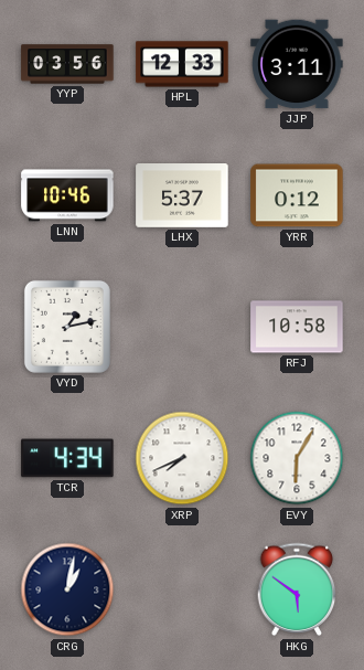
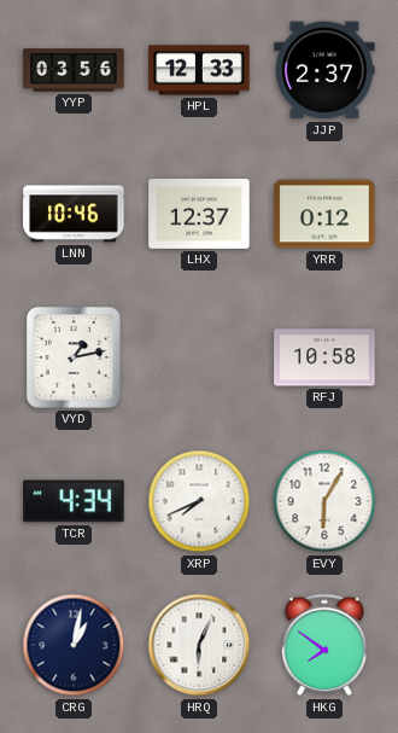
JJP: 3:11 -> 2:37
LHX: 5:37 -> 12:37
HRQ: none -> 6:04
HKG: 5:51 -> 7:51
